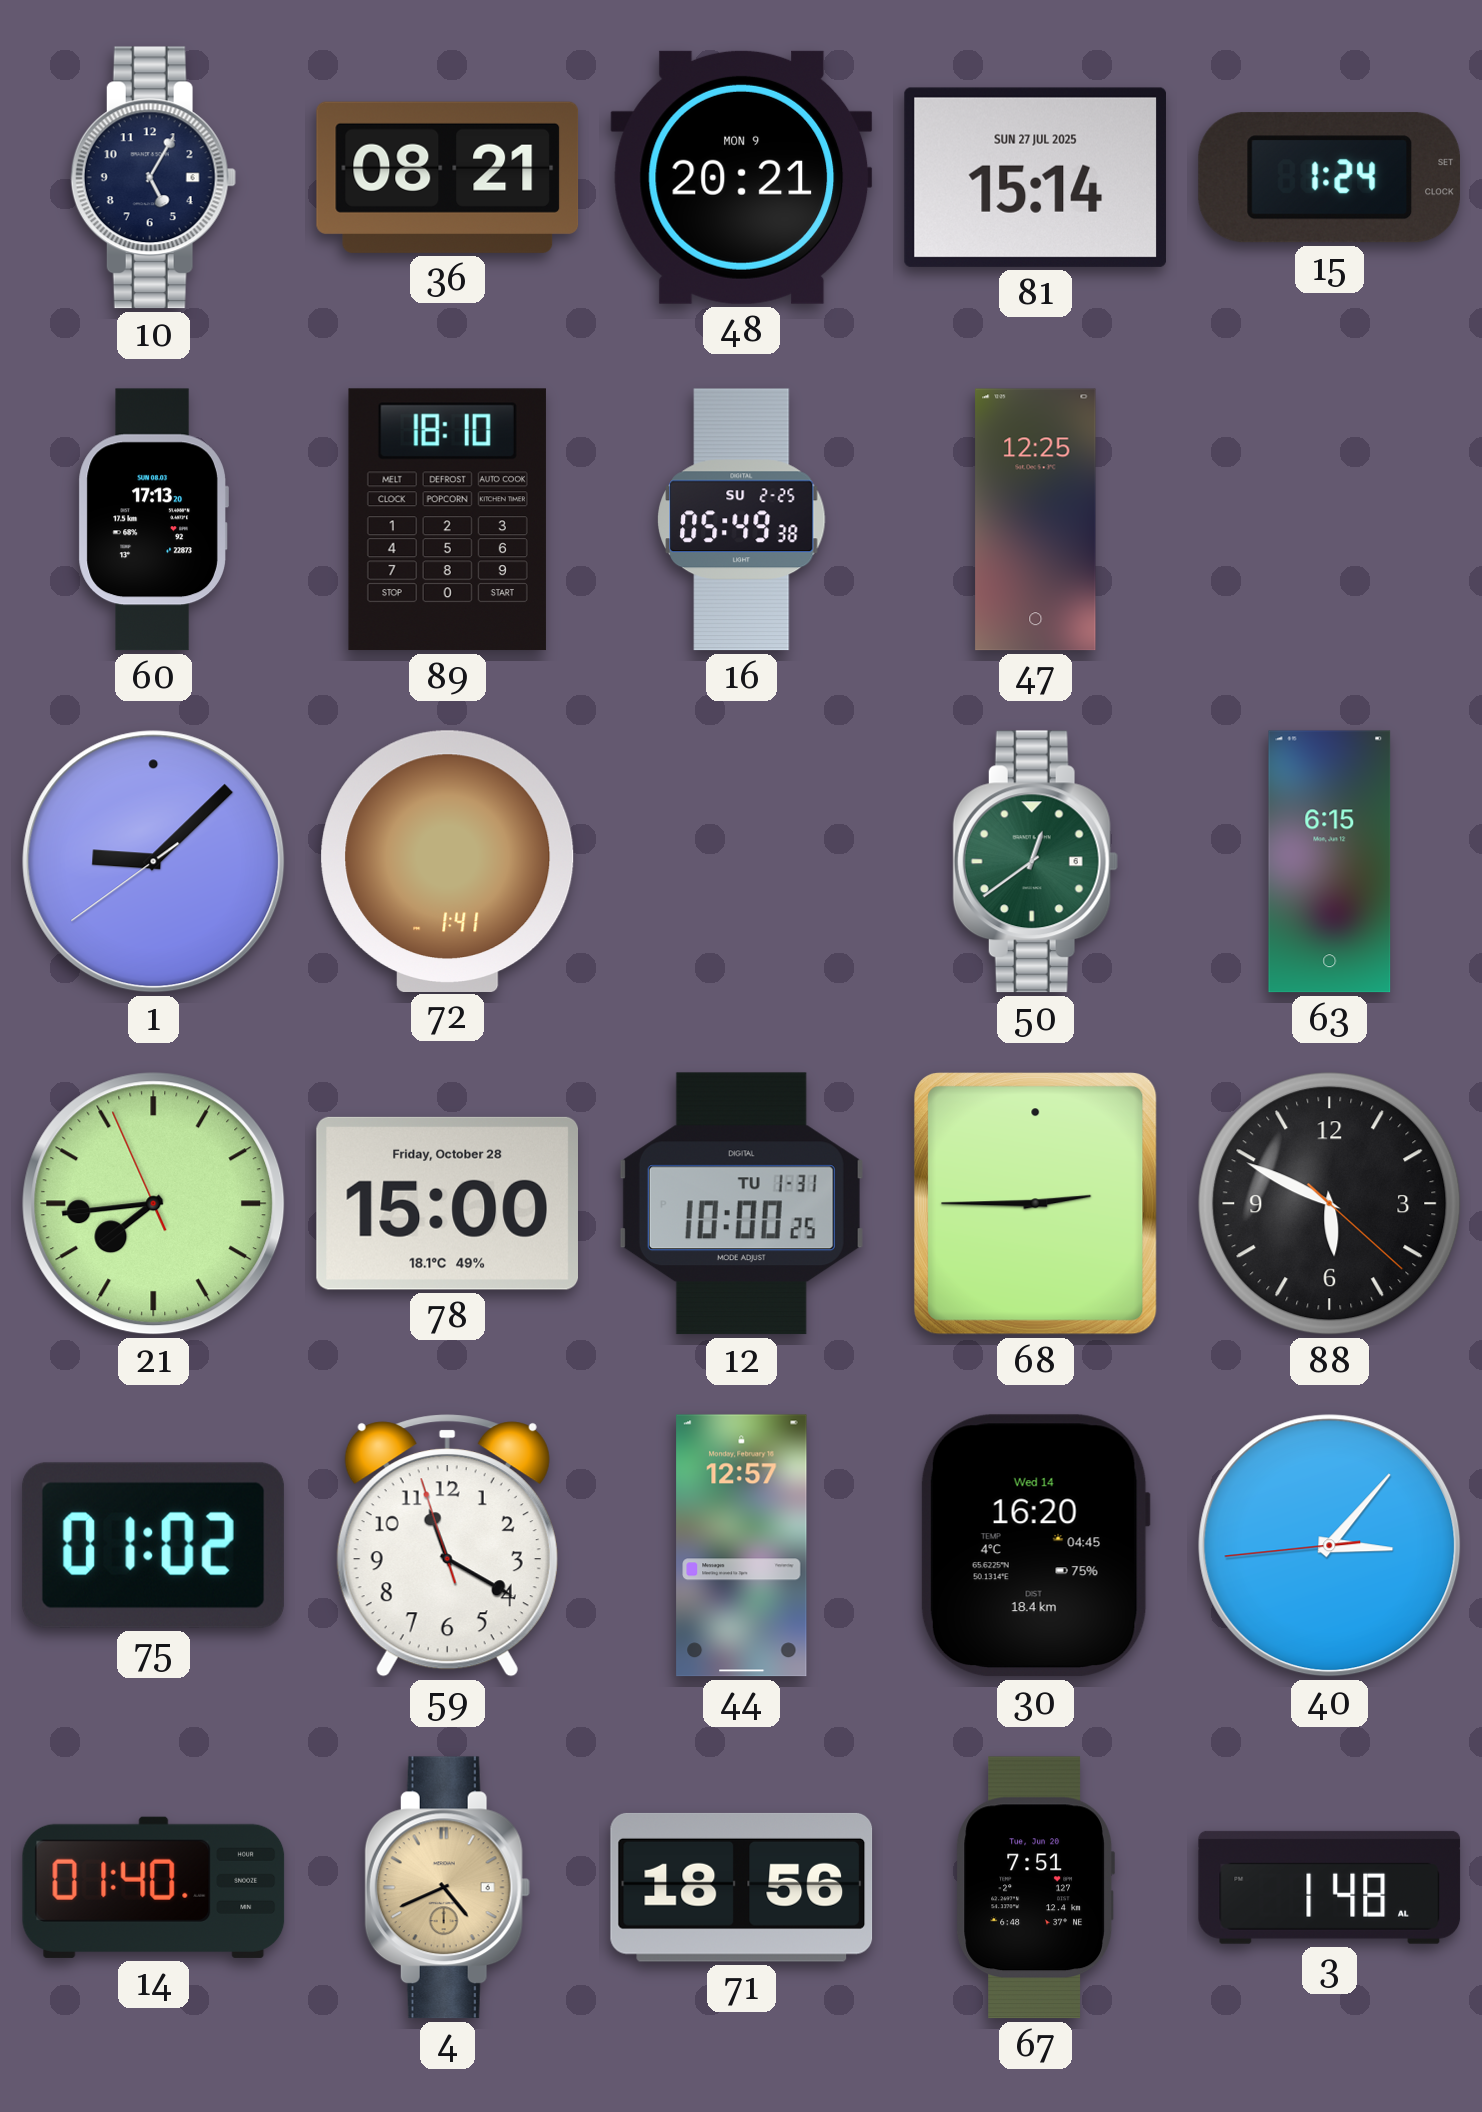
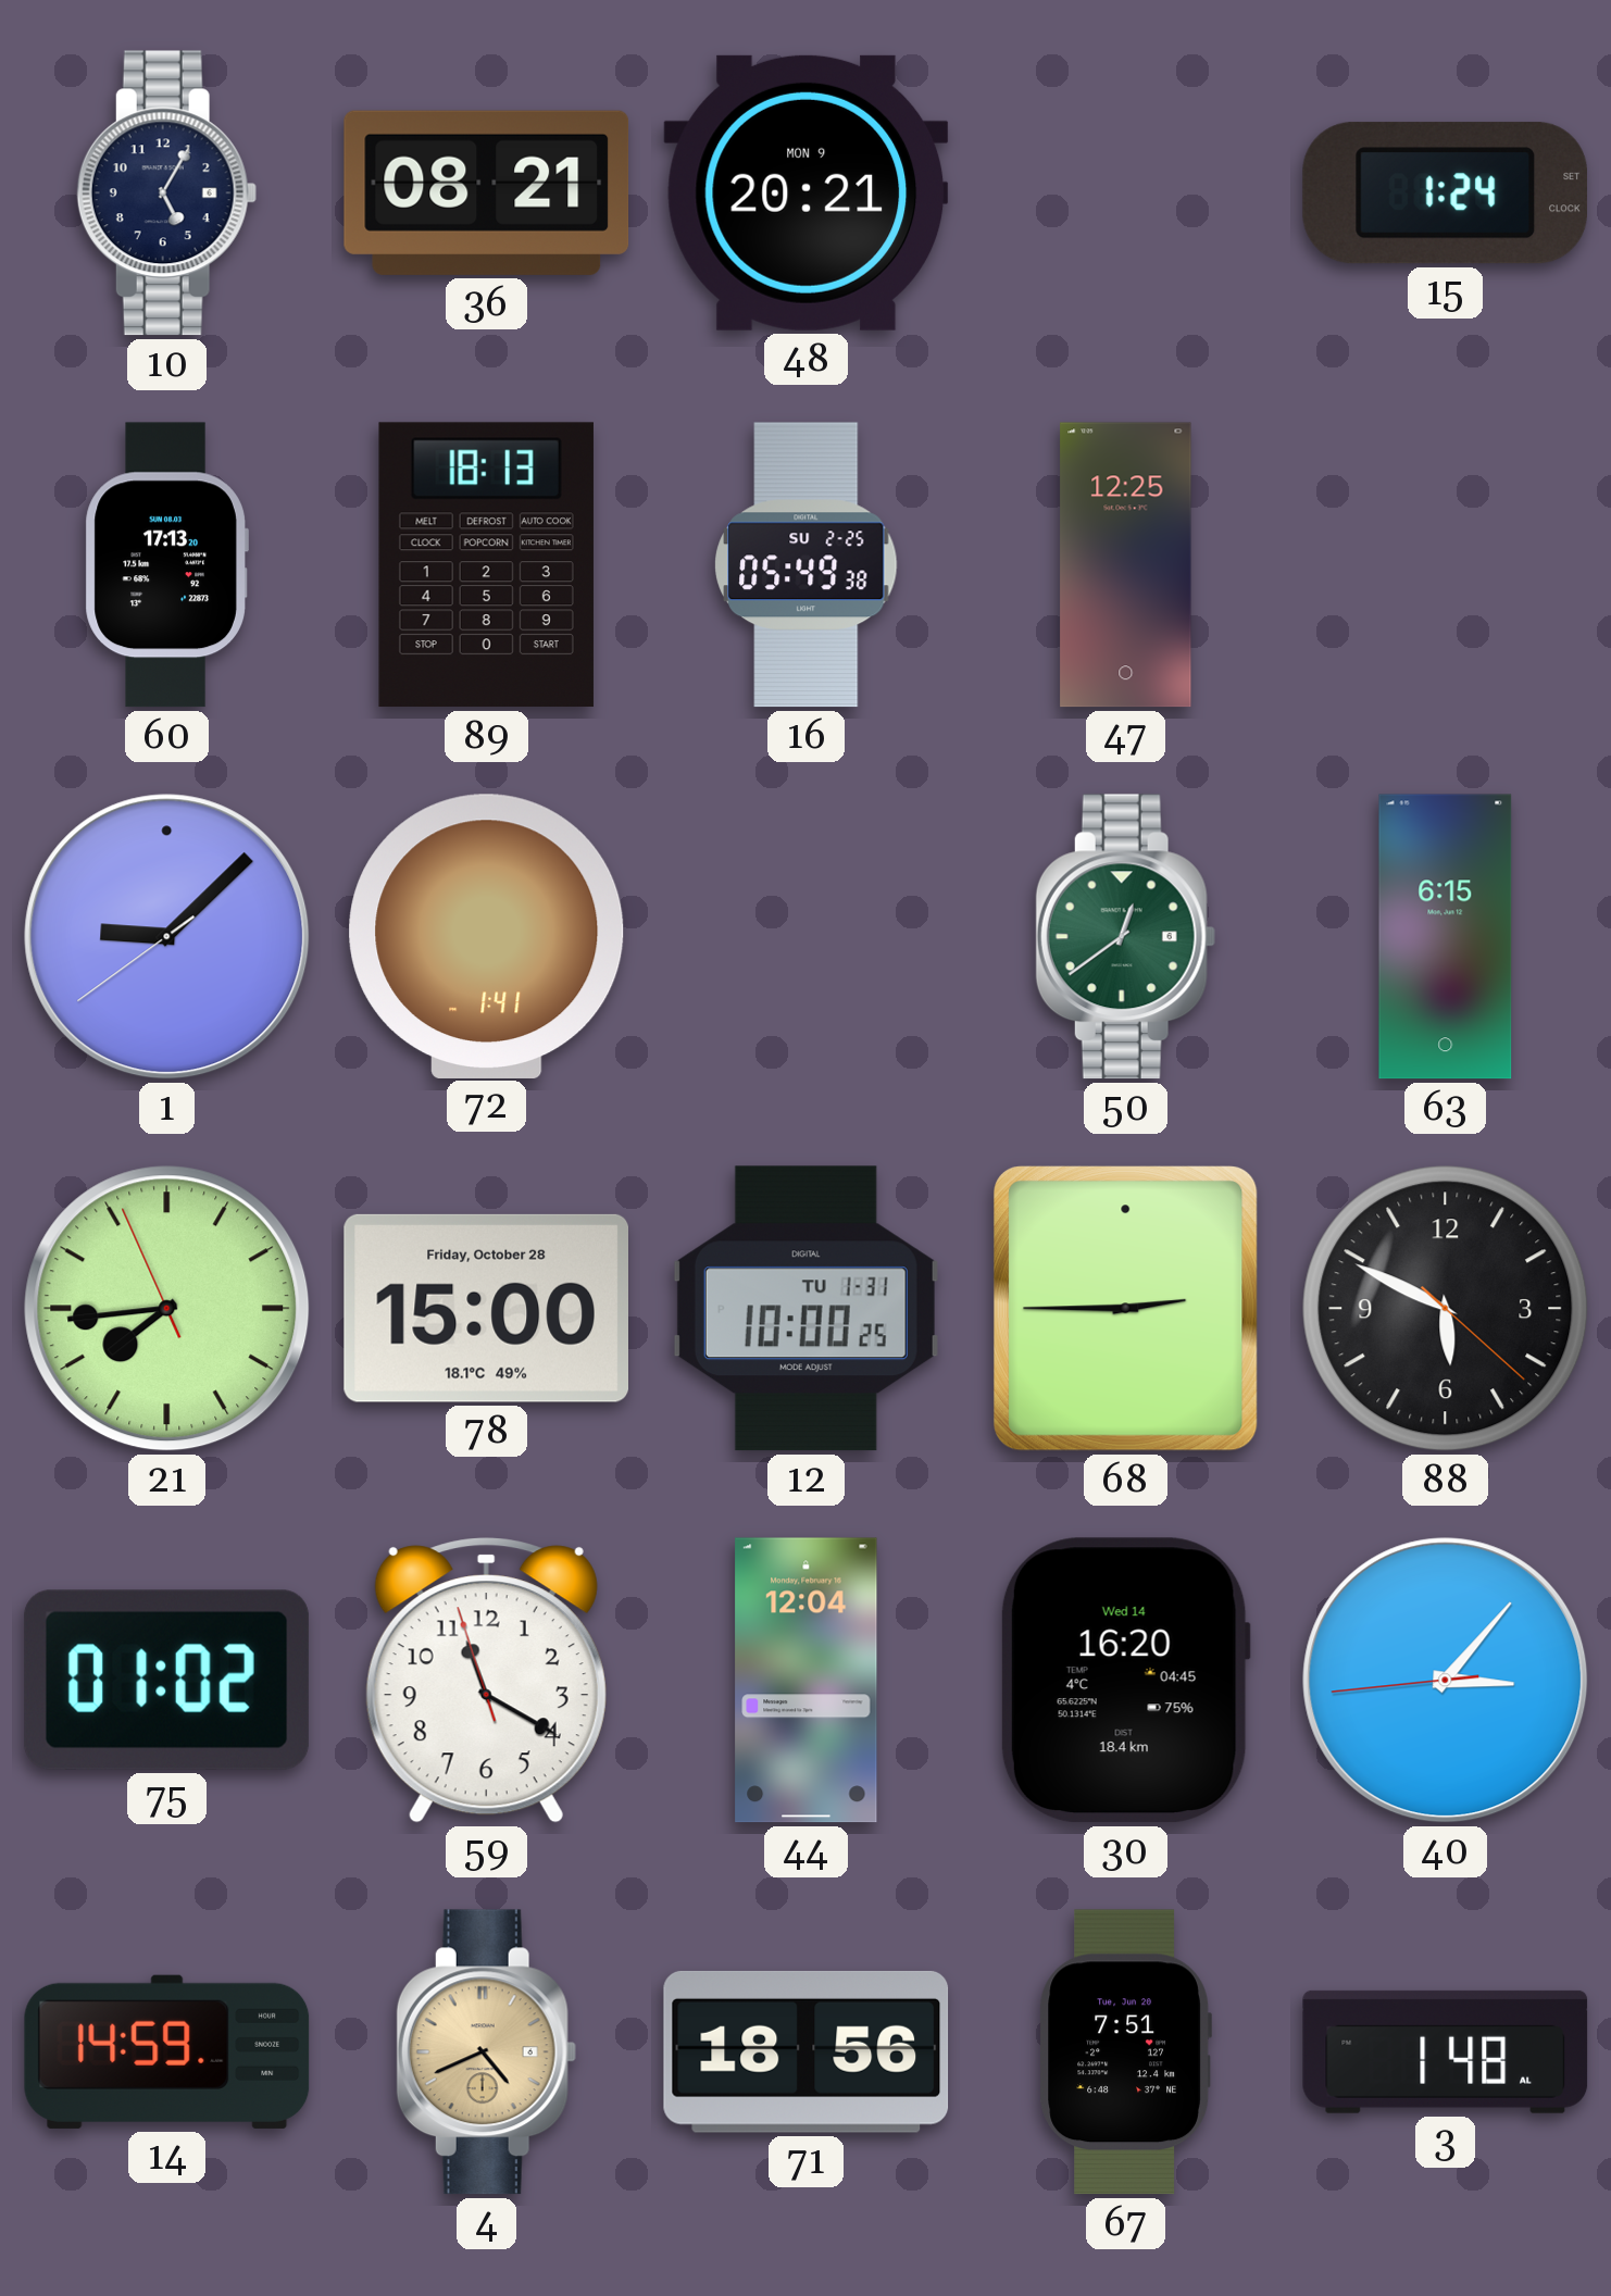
81: 15:14 -> none
89: 18:10 -> 18:13
44: 12:57 -> 12:04
14: 01:40 -> 14:59
